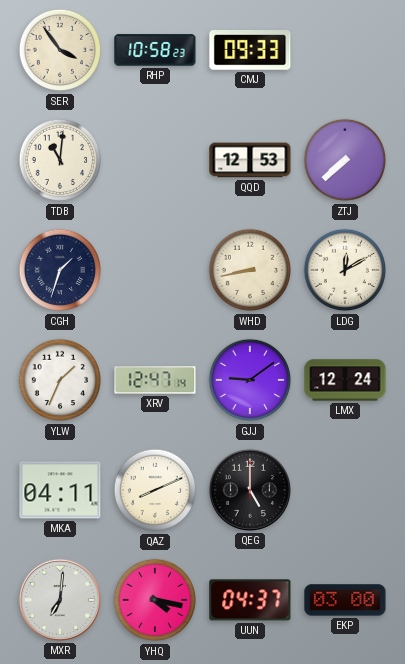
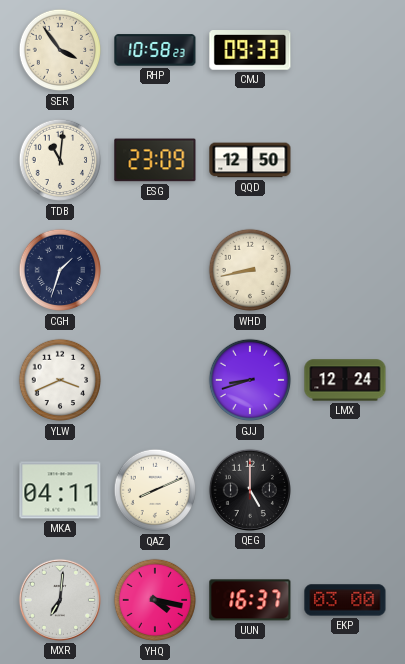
ESG: none -> 23:09
QQD: 12:53 -> 12:50
ZTJ: 7:38 -> none
LDG: 12:10 -> none
YLW: 1:34 -> 3:41
XRV: 12:47 -> none
GJJ: 9:09 -> 8:42
UUN: 04:37 -> 16:37
